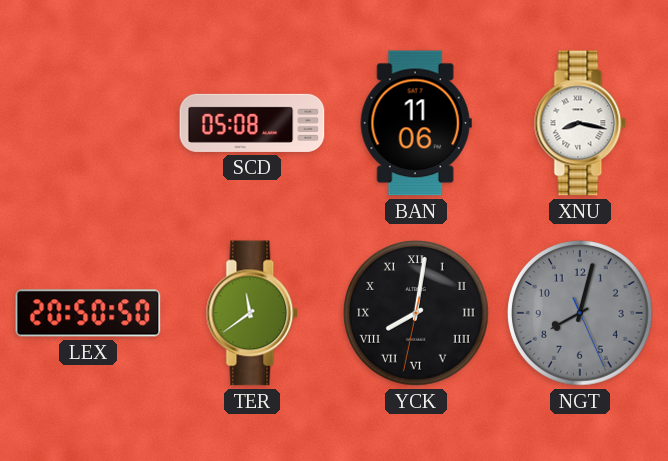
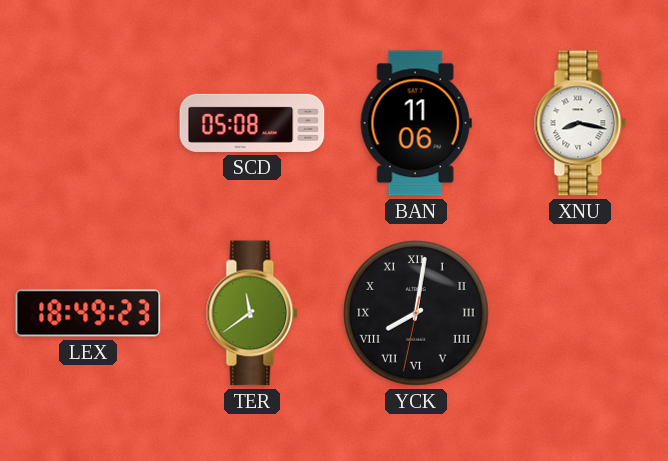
LEX: 20:50 -> 18:49
NGT: 8:02 -> none
